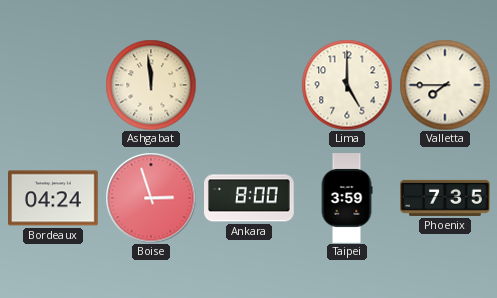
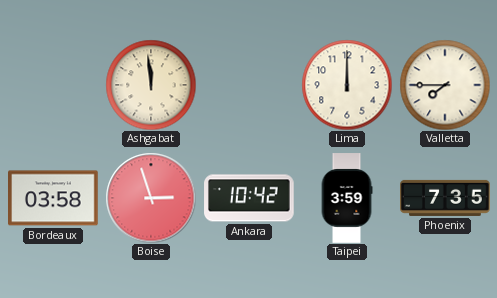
Lima: 5:00 -> 12:00
Bordeaux: 04:24 -> 03:58
Ankara: 8:00 -> 10:42
